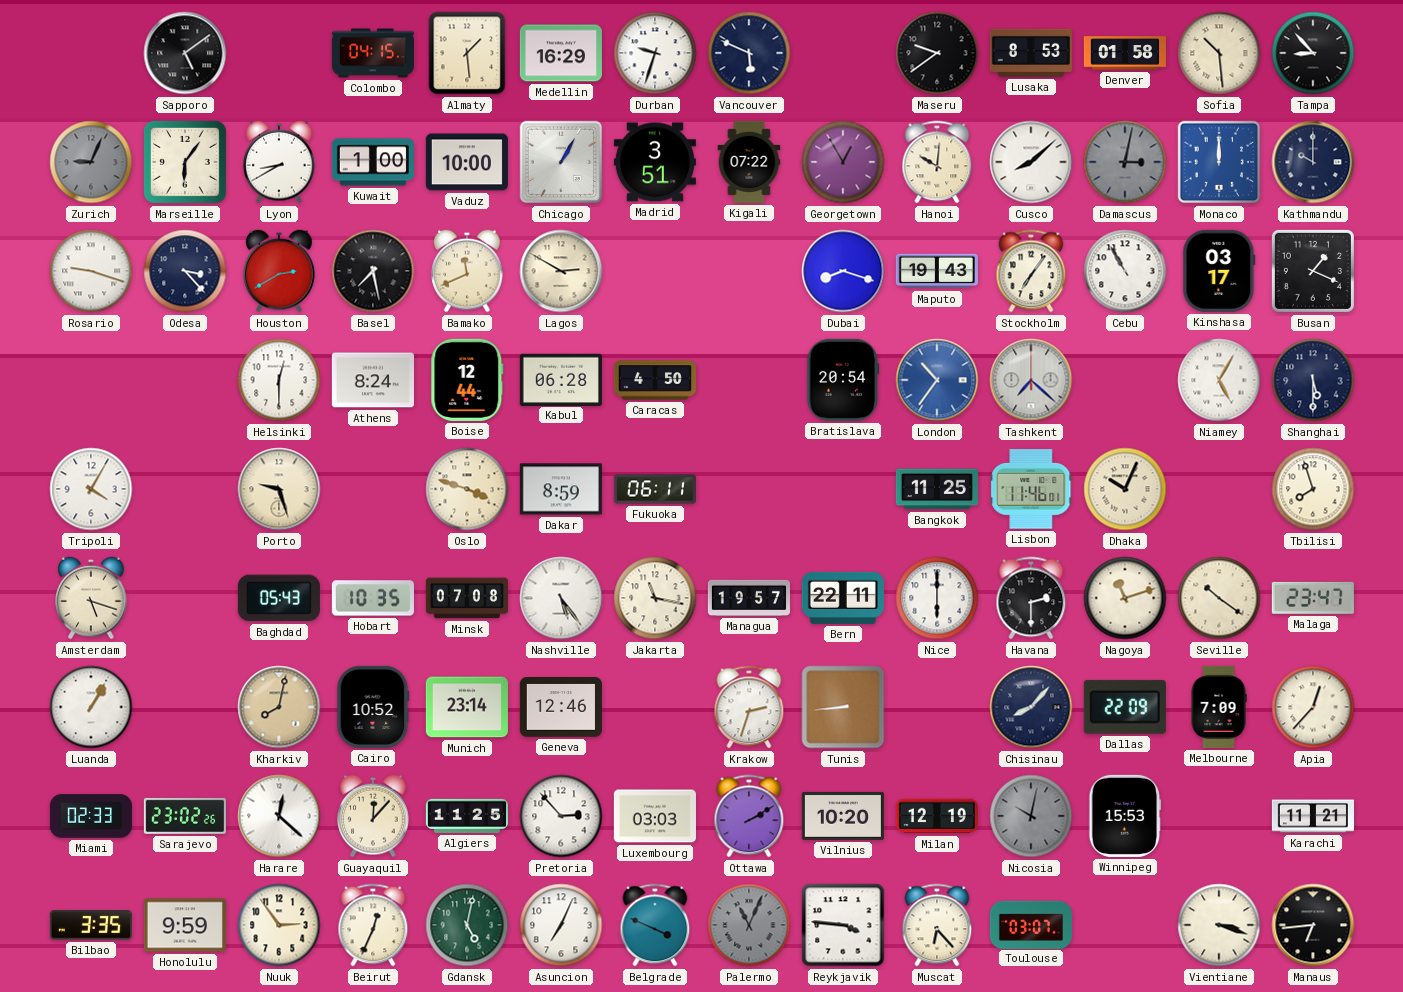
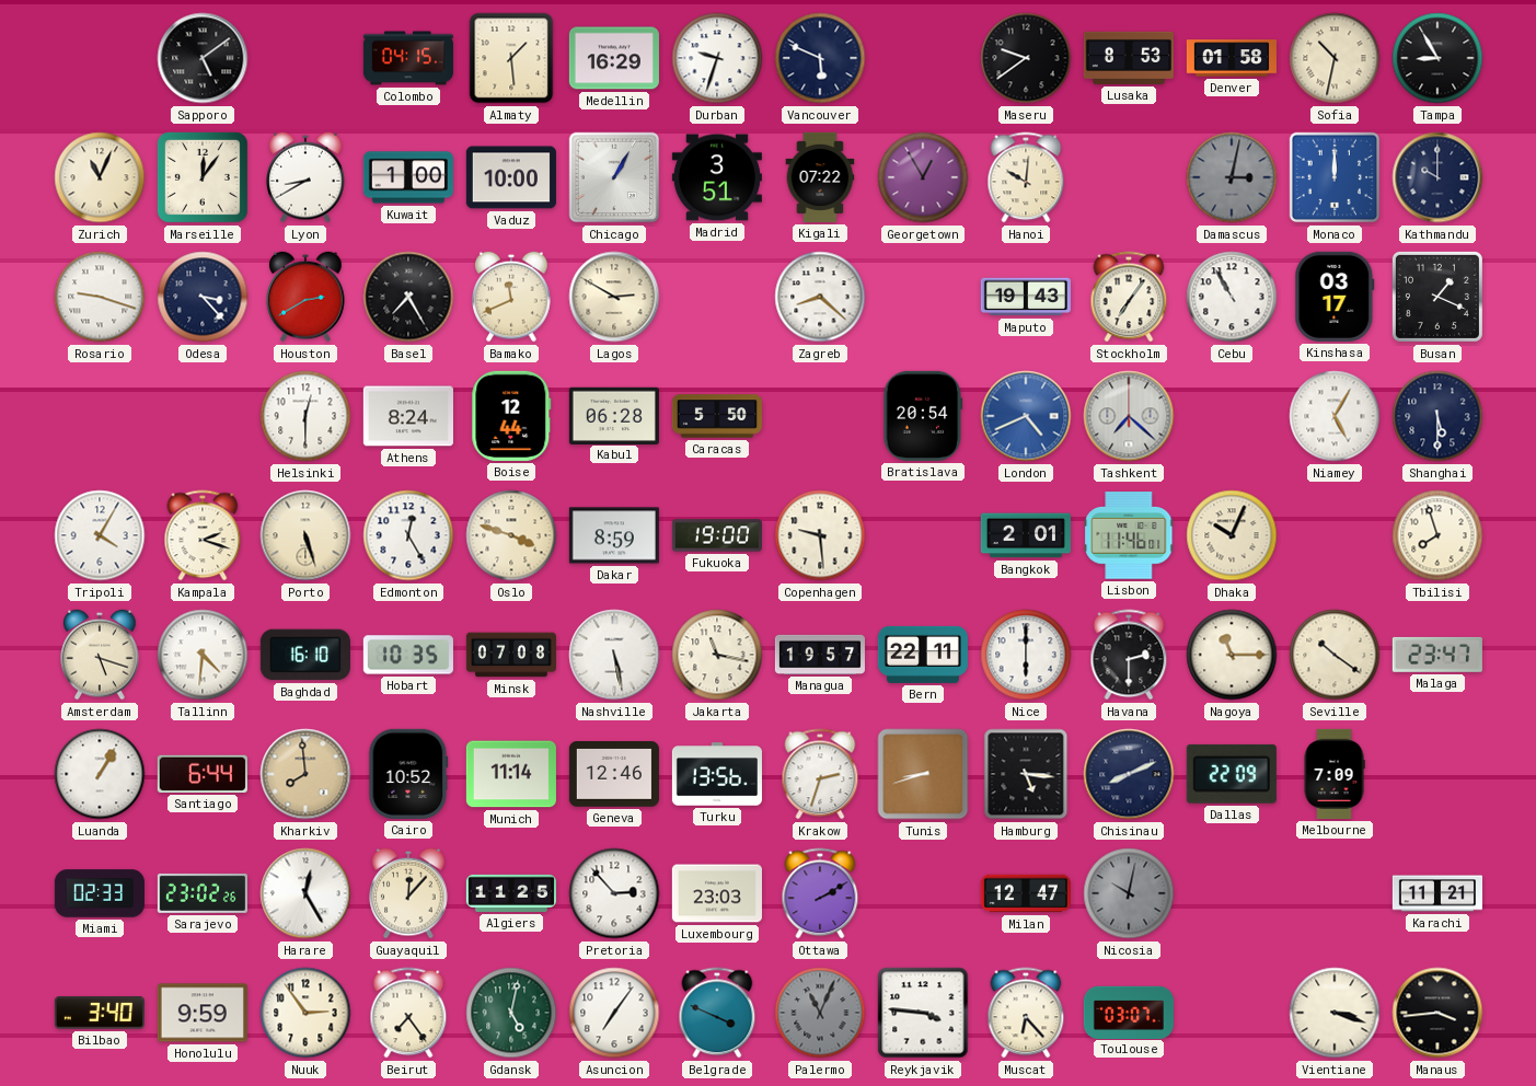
Sofia: 10:29 -> 10:32
Tampa: 8:53 -> 8:55
Zurich: 9:04 -> 11:04
Zurich dial: grey -> cream
Marseille: 6:06 -> 12:06
Cusco: 8:08 -> none
Basel: 7:28 -> 7:25
Zagreb: none -> 8:22
Dubai: 8:18 -> none
Caracas: 4:50 -> 5:50
London: 10:36 -> 4:41
Kampala: none -> 2:18
Porto: 9:27 -> 5:27
Edmonton: none -> 12:25
Fukuoka: 06:11 -> 19:00
Copenhagen: none -> 9:29
Bangkok: 11:25 -> 2:01
Tallinn: none -> 4:31
Baghdad: 05:43 -> 16:10
Nashville: 5:24 -> 5:28
Nagoya: 11:12 -> 11:15
Santiago: none -> 6:44
Kharkiv: 8:02 -> 7:59
Munich: 23:14 -> 11:14
Turku: none -> 13:56
Tunis: 8:44 -> 8:42
Hamburg: none -> 5:16
Chisinau: 8:07 -> 8:11
Apia: 12:37 -> none
Harare: 12:22 -> 12:25
Luxembourg: 03:03 -> 23:03
Vilnius: 10:20 -> none
Milan: 12:19 -> 12:47
Winnipeg: 15:53 -> none
Bilbao: 3:35 -> 3:40
Beirut: 12:34 -> 7:24
Asuncion: 7:04 -> 7:06
Manaus: 6:44 -> 3:44
